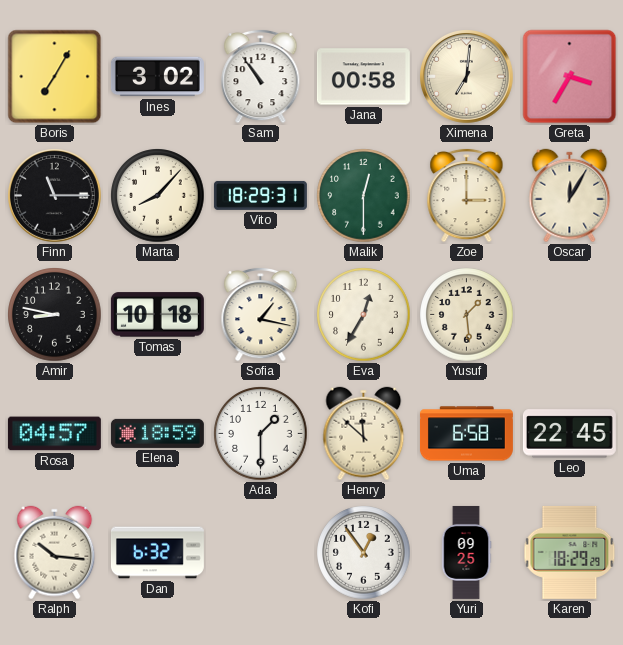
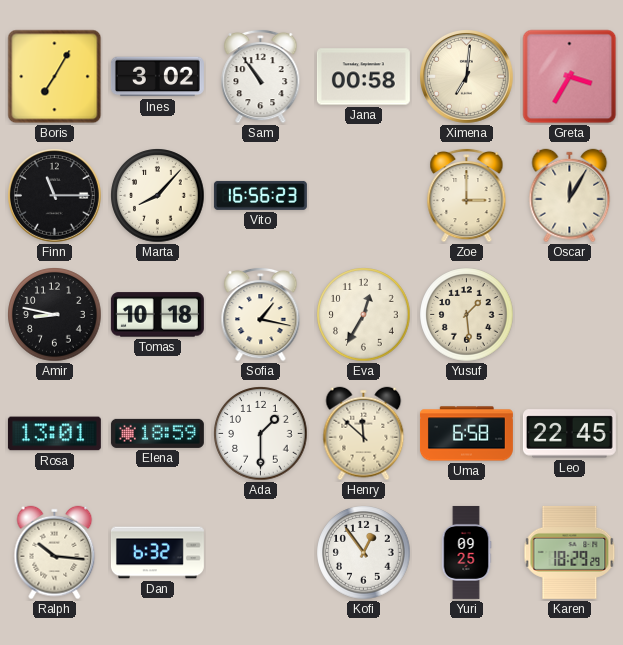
Vito: 18:29 -> 16:56
Malik: 12:30 -> none
Rosa: 04:57 -> 13:01
